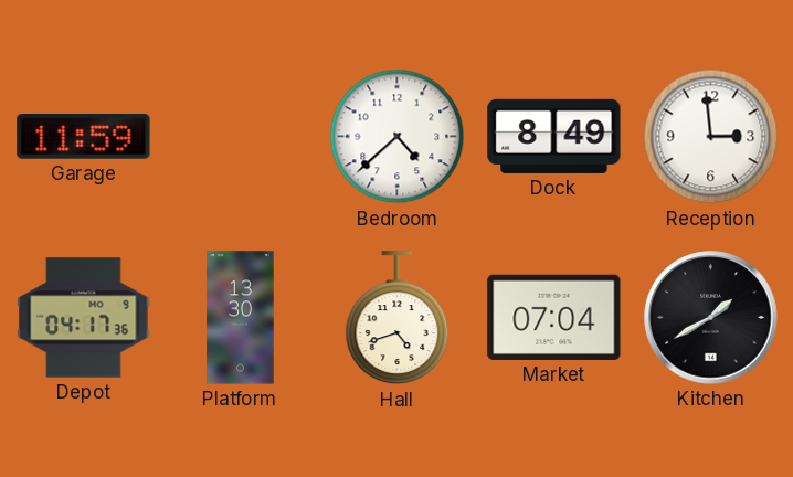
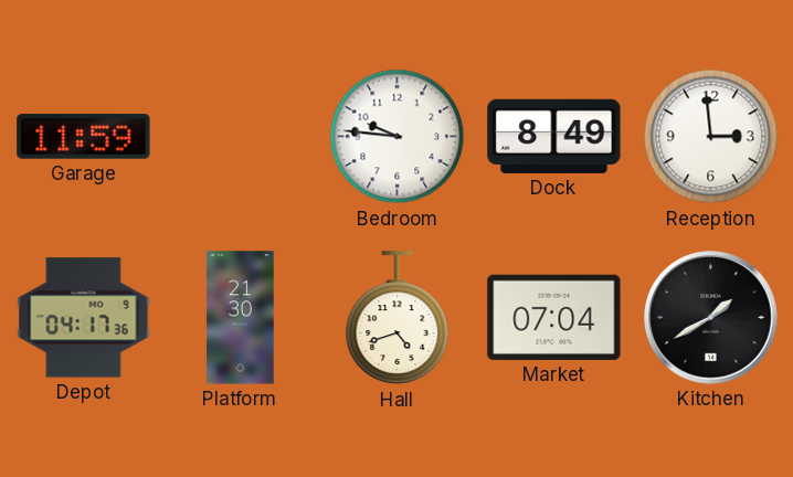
Bedroom: 4:38 -> 9:46
Platform: 13:30 -> 21:30
